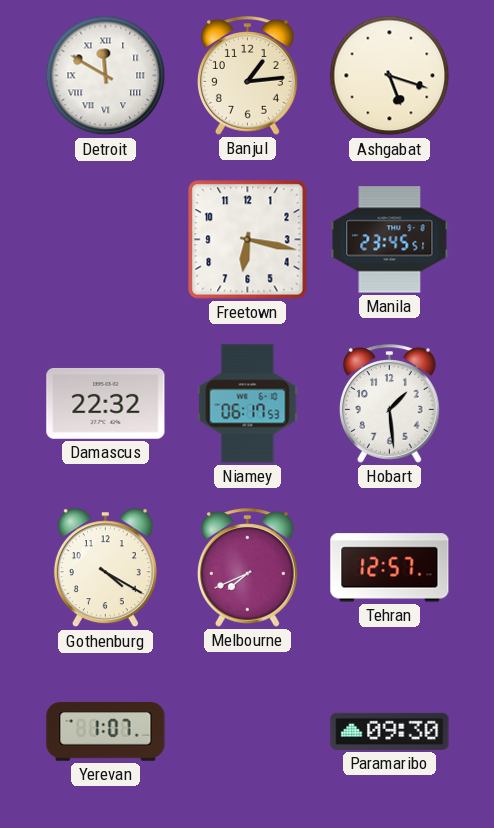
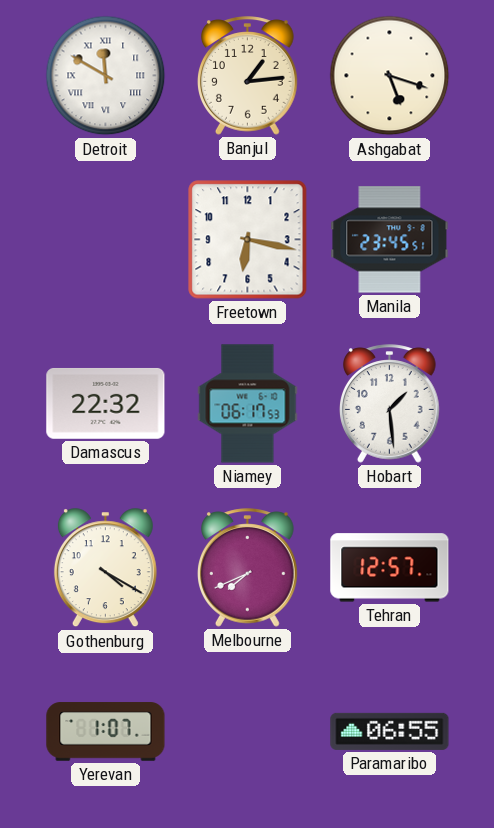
Paramaribo: 09:30 -> 06:55
